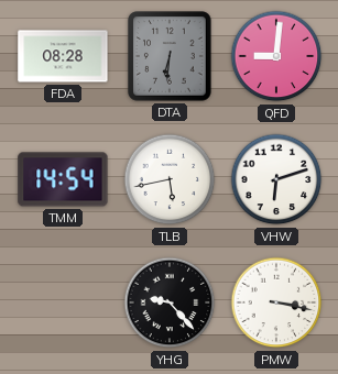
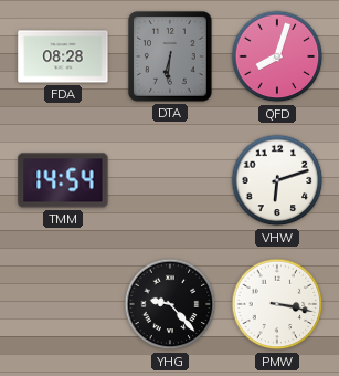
QFD: 9:01 -> 8:03
TLB: 5:43 -> none
